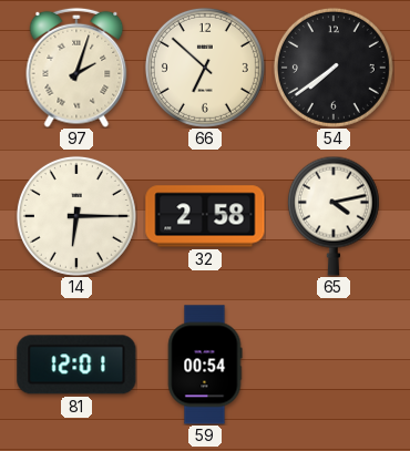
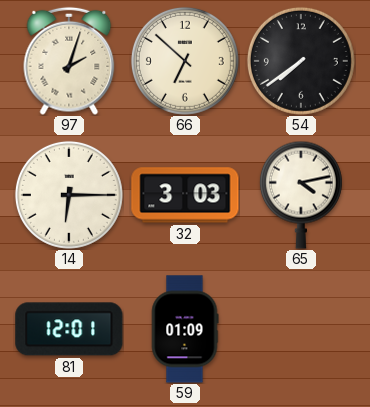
32: 2:58 -> 3:03
59: 00:54 -> 01:09
